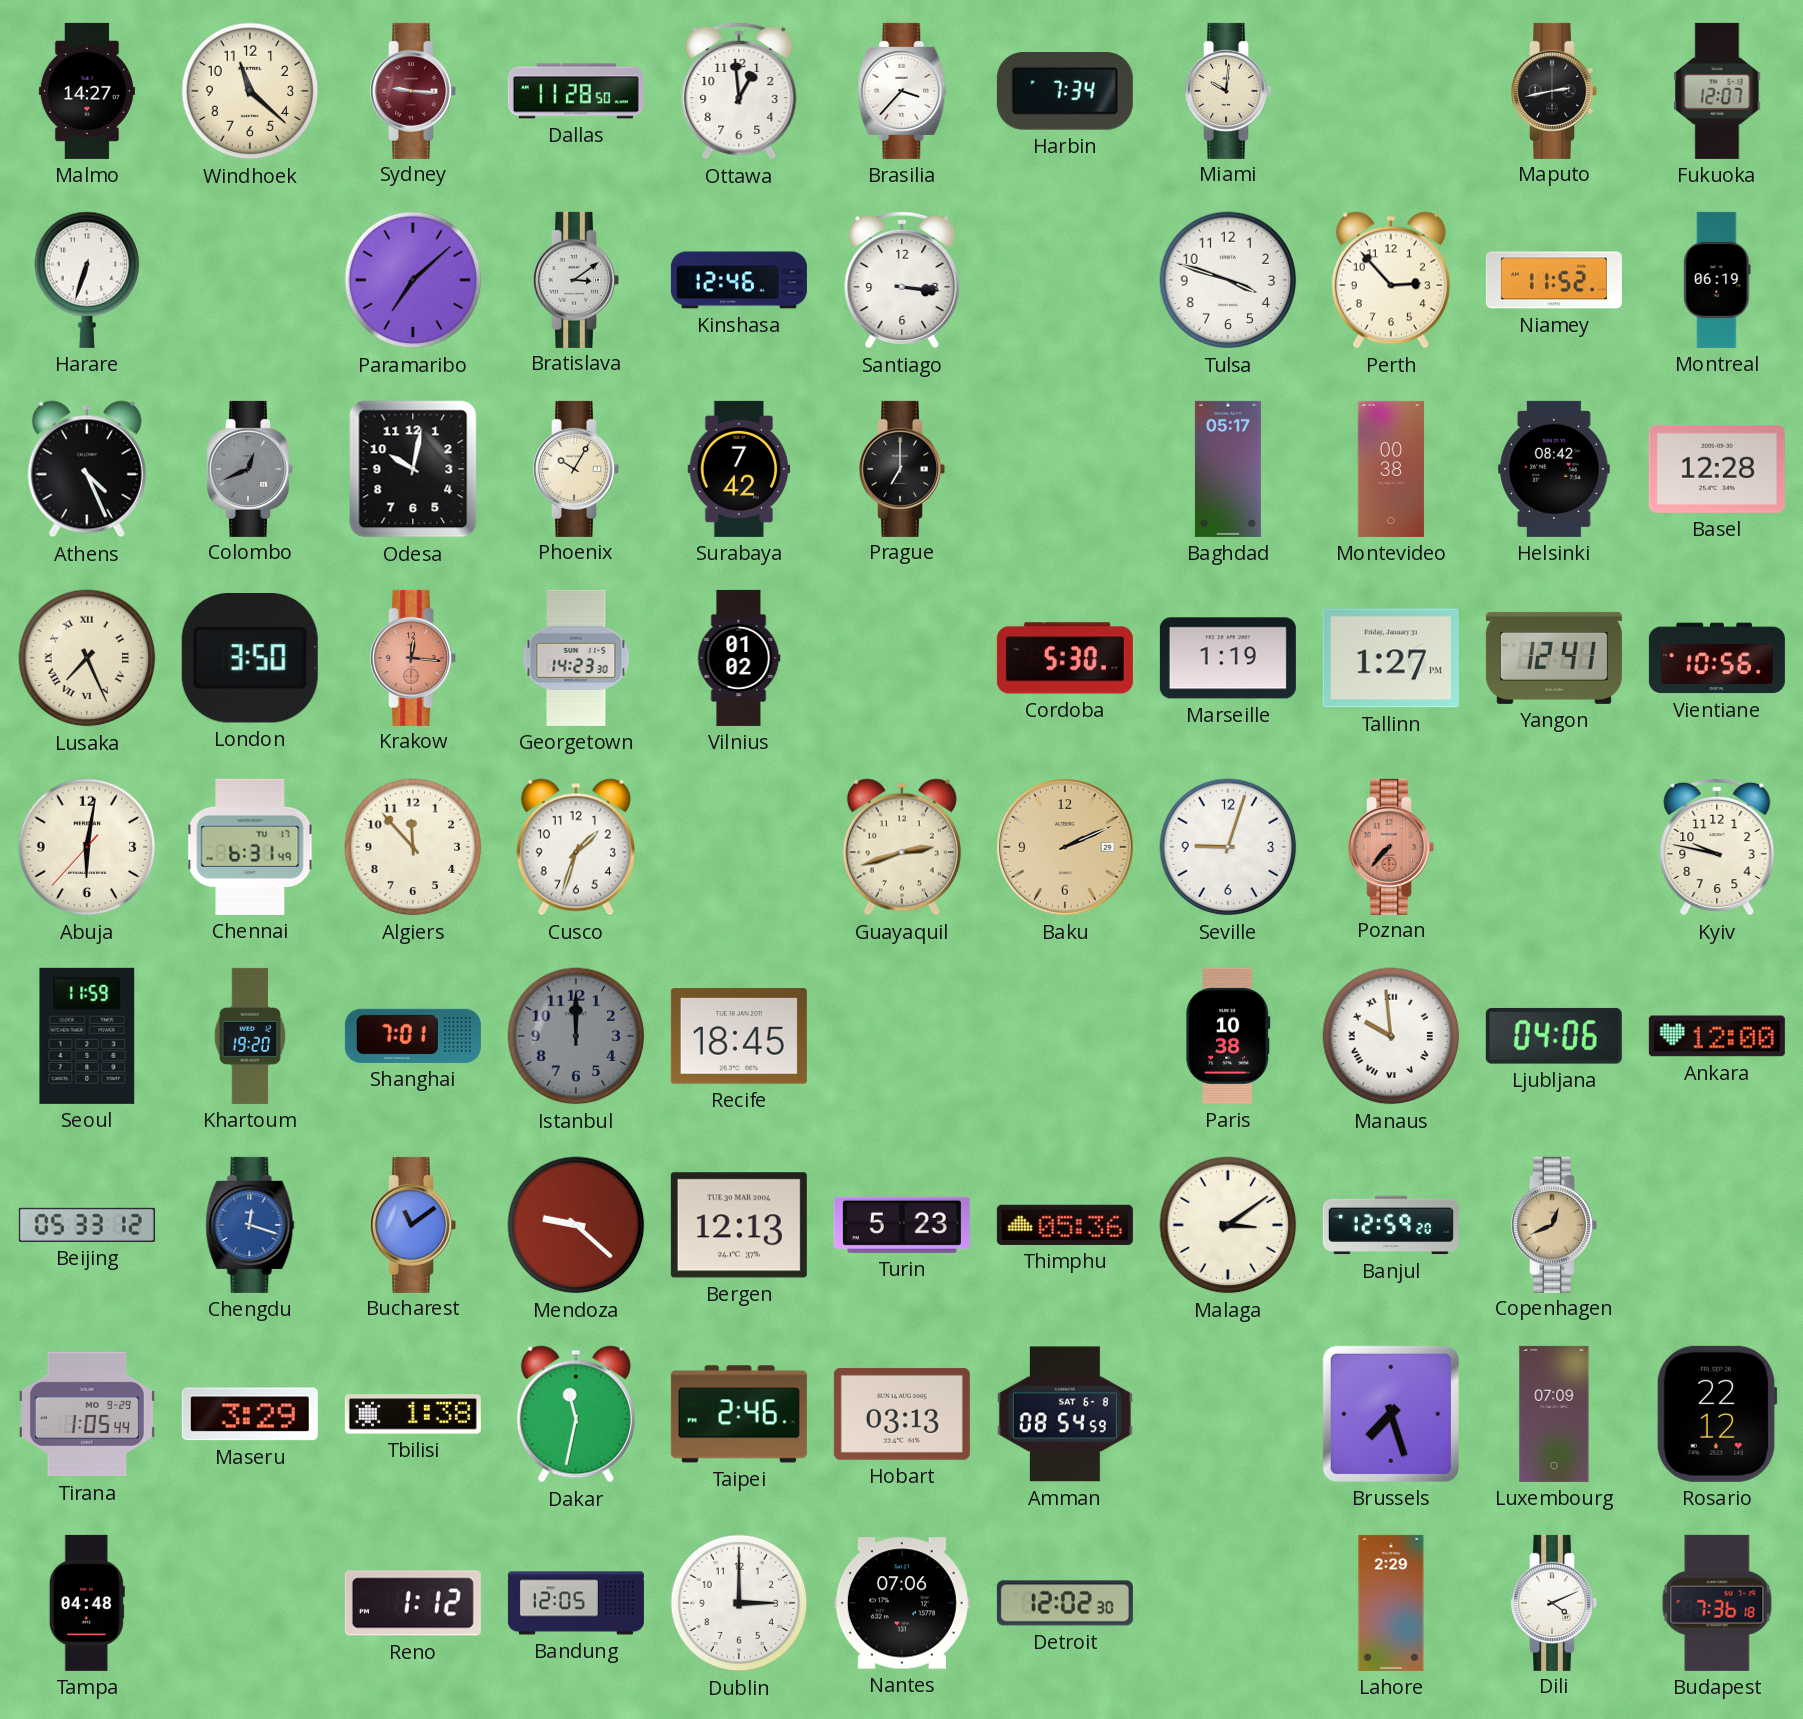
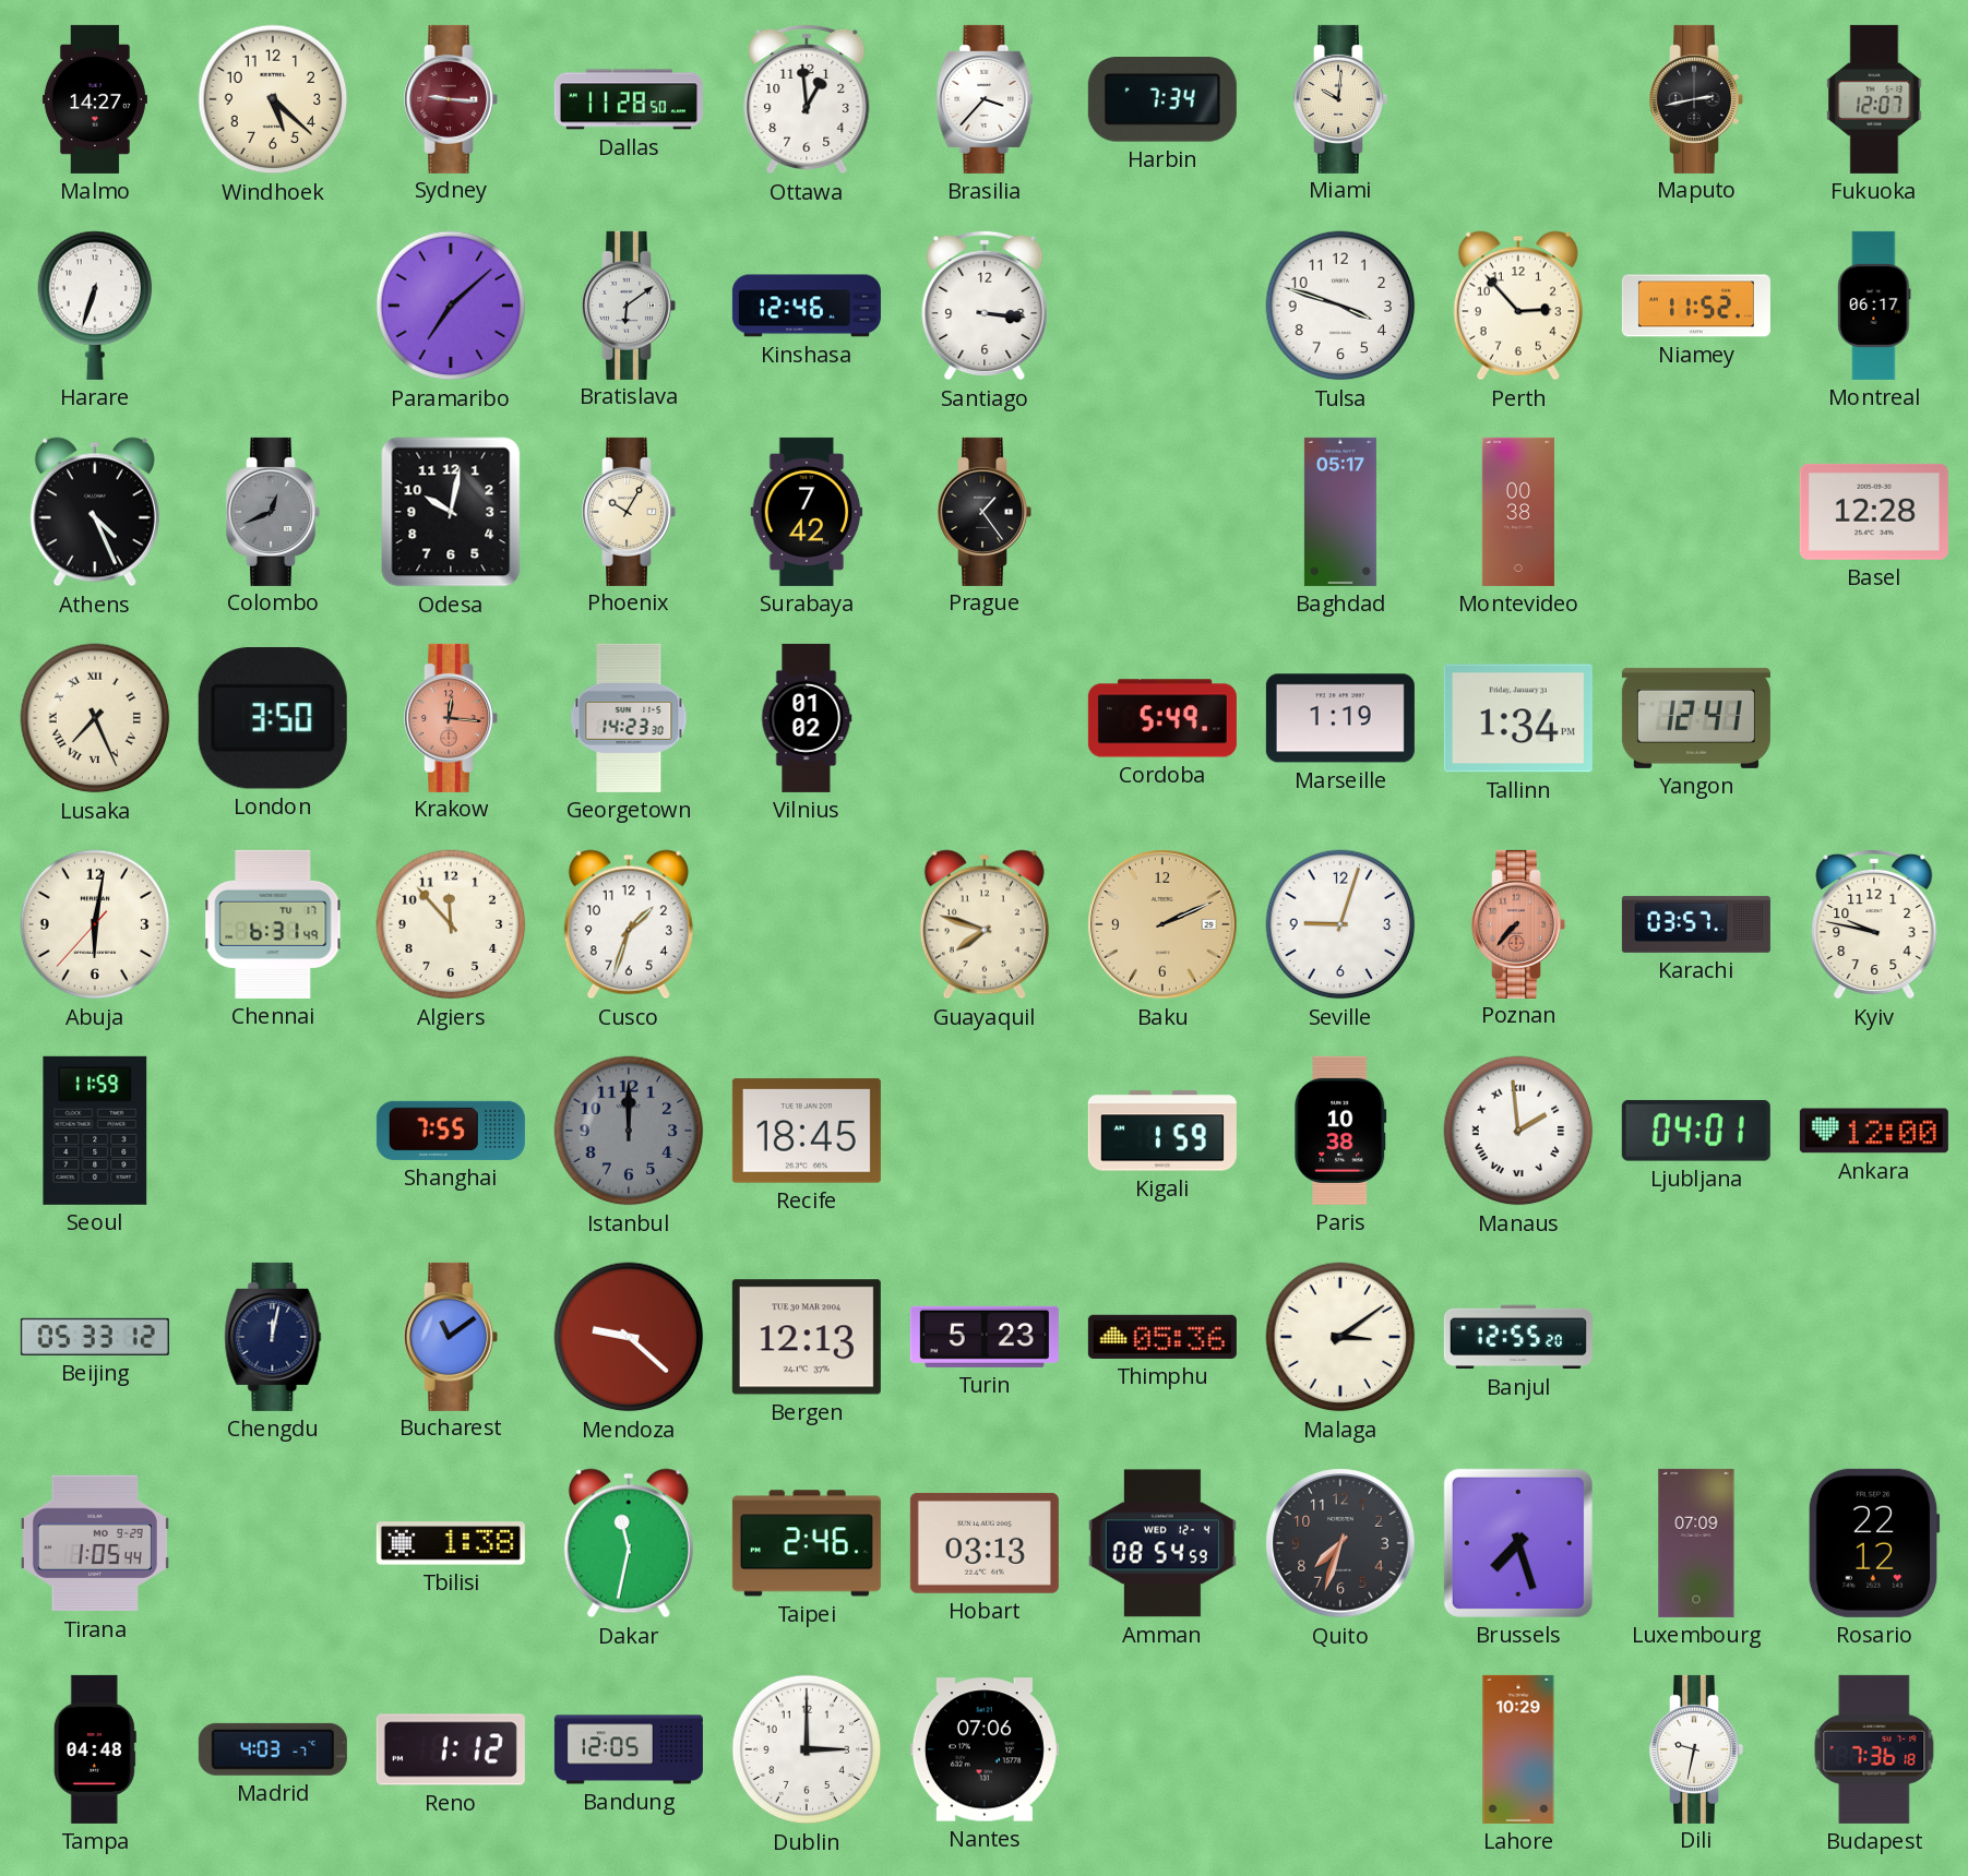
Windhoek: 11:22 -> 5:22
Bratislava: 3:09 -> 6:09
Montreal: 06:19 -> 06:17
Prague: 7:00 -> 1:24
Helsinki: 08:42 -> none
Cordoba: 5:30 -> 5:49
Tallinn: 1:27 -> 1:34
Vientiane: 10:56 -> none
Guayaquil: 2:42 -> 7:48
Karachi: none -> 03:57
Khartoum: 19:20 -> none
Shanghai: 7:01 -> 7:55
Kigali: none -> 1:59
Manaus: 9:59 -> 1:59
Ljubljana: 04:06 -> 04:01
Chengdu: 12:18 -> 12:02
Chengdu dial: blue -> navy
Banjul: 12:59 -> 12:55
Copenhagen: 12:41 -> none
Maseru: 3:29 -> none
Amman date: SAT 6-8 -> WED 12-4
Quito: none -> 7:33
Madrid: none -> 4:03
Detroit: 12:02 -> none
Lahore: 2:29 -> 10:29
Dili: 4:11 -> 9:32
